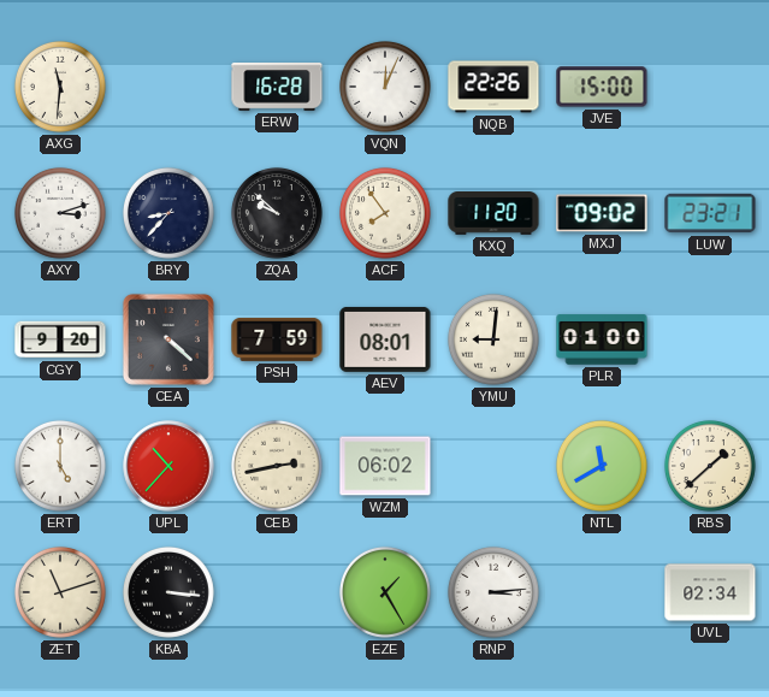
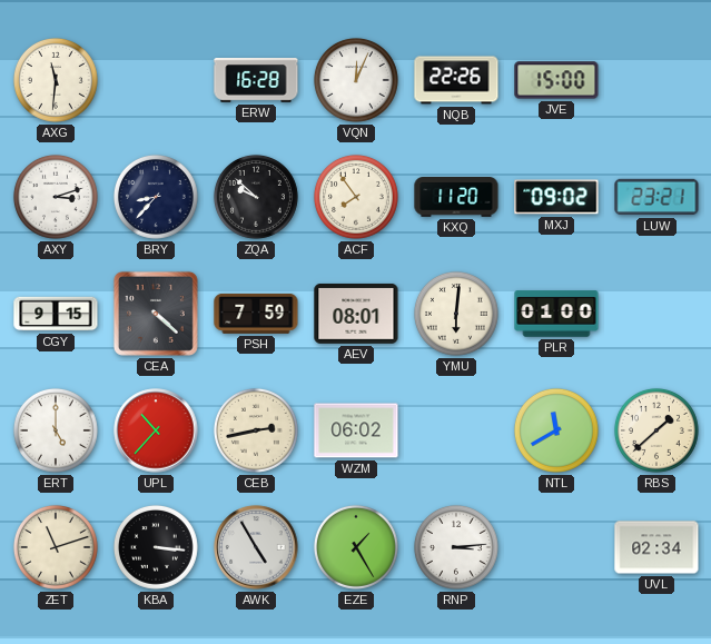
CGY: 9:20 -> 9:15
YMU: 9:01 -> 6:01
AWK: none -> 4:55
